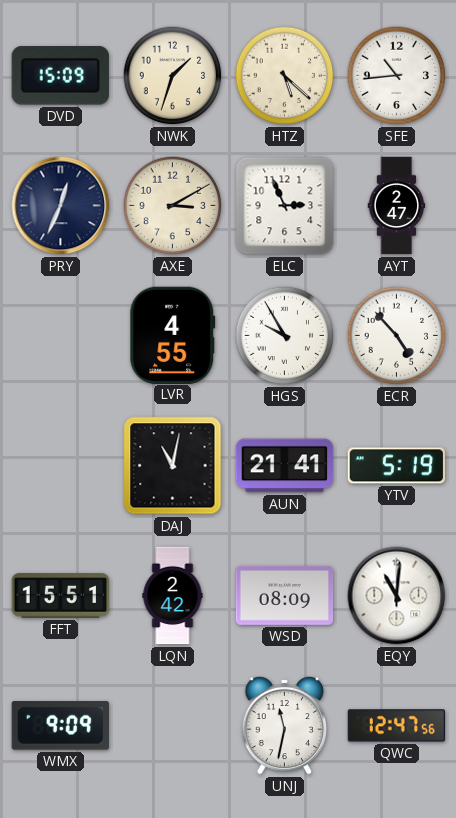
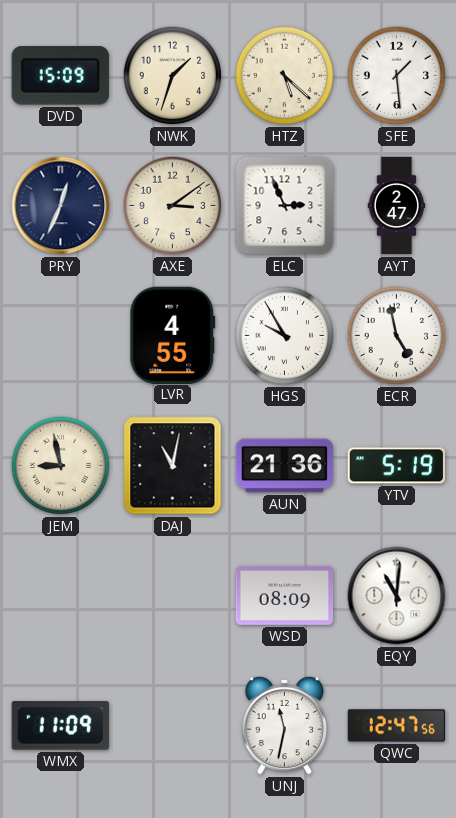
SFE: 10:44 -> 1:29
AXE: 3:10 -> 3:09
ECR: 4:53 -> 4:58
JEM: none -> 8:58
AUN: 21:41 -> 21:36
FFT: 15:51 -> none
LQN: 2:42 -> none
WMX: 9:09 -> 11:09
